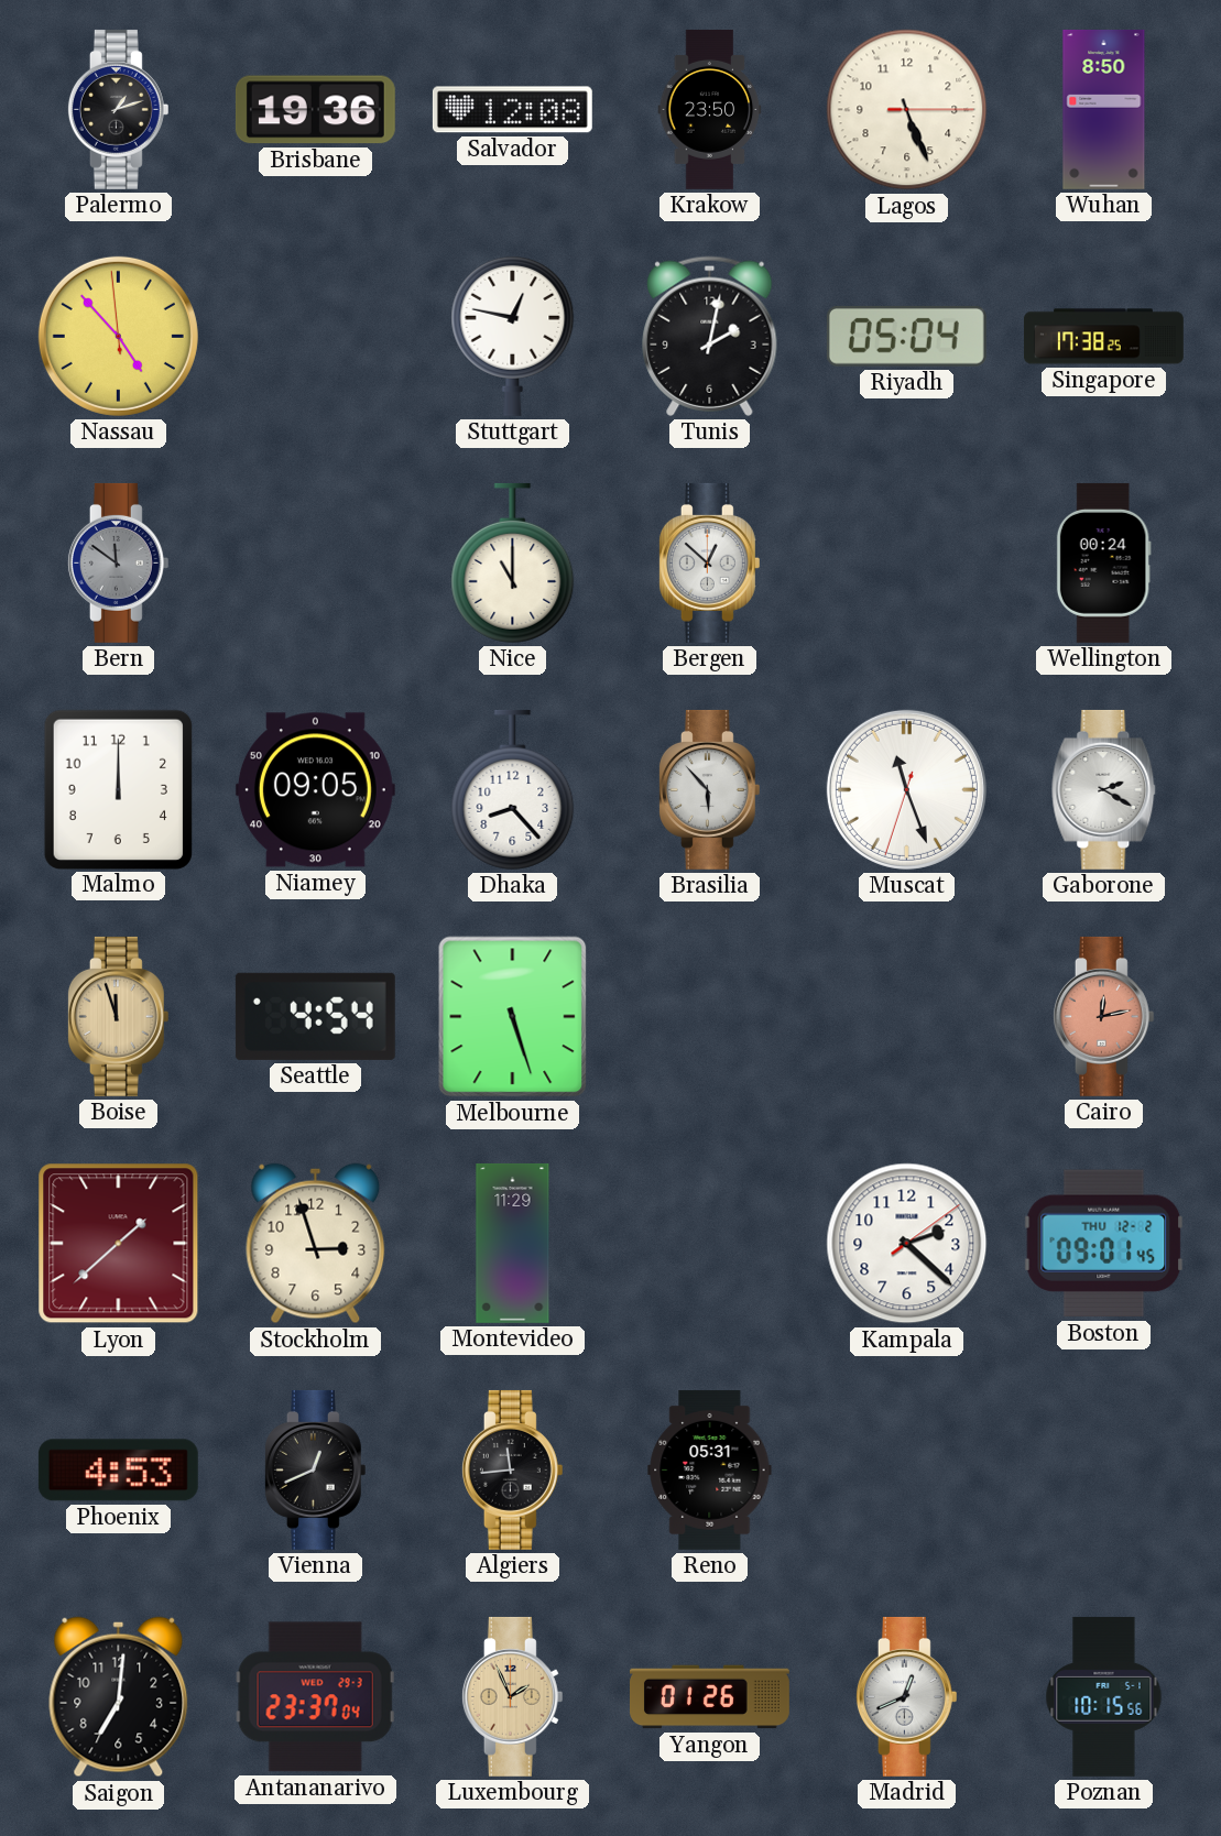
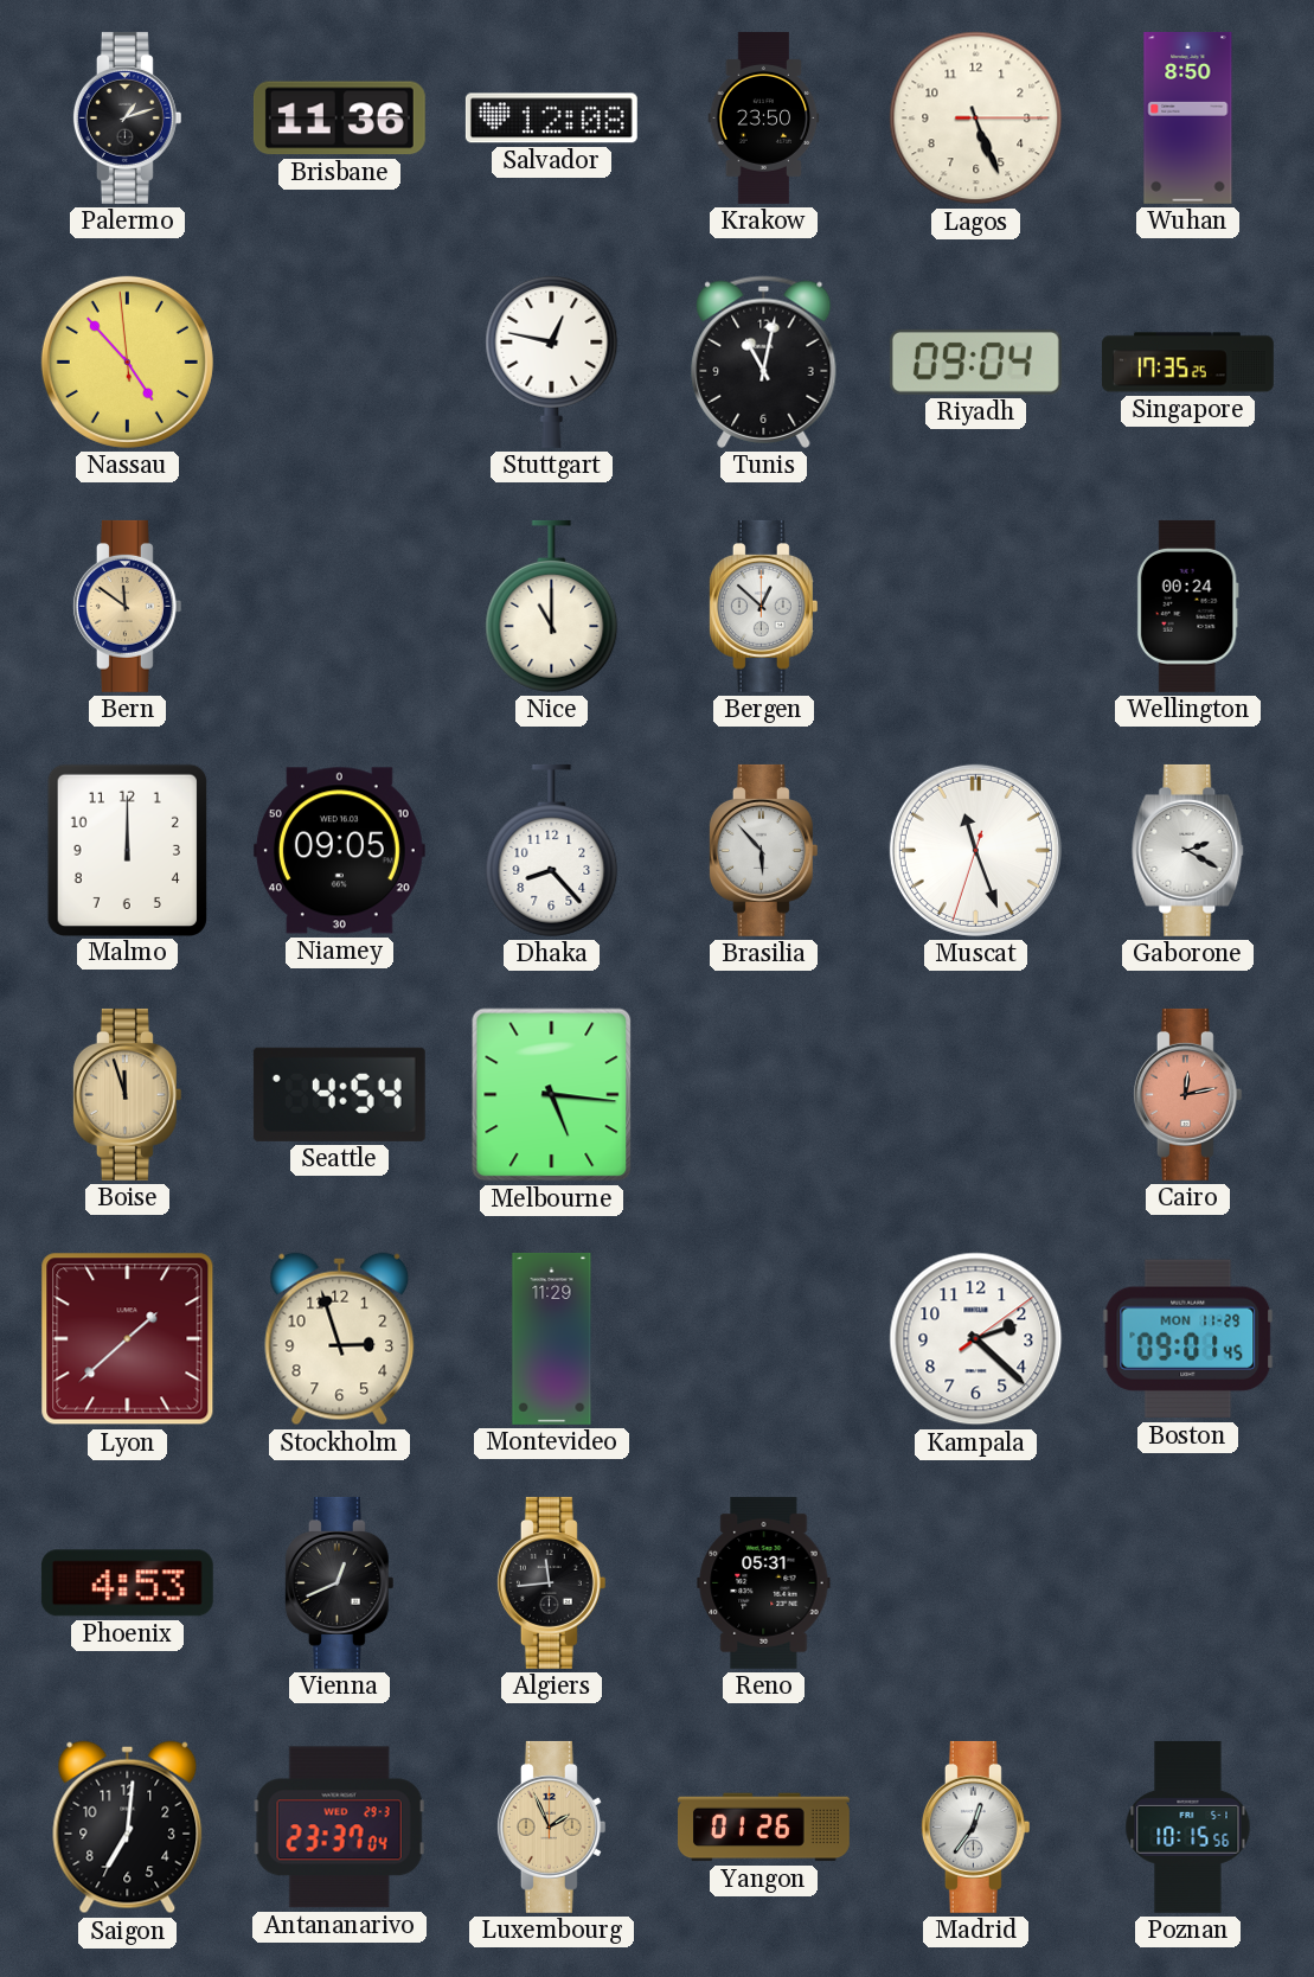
Brisbane: 19:36 -> 11:36
Tunis: 2:02 -> 11:02
Riyadh: 05:04 -> 09:04
Singapore: 17:38 -> 17:35
Bern dial: grey -> champagne
Melbourne: 5:27 -> 5:16
Boston date: THU 12-2 -> MON 11-29
Madrid: 12:41 -> 12:36
